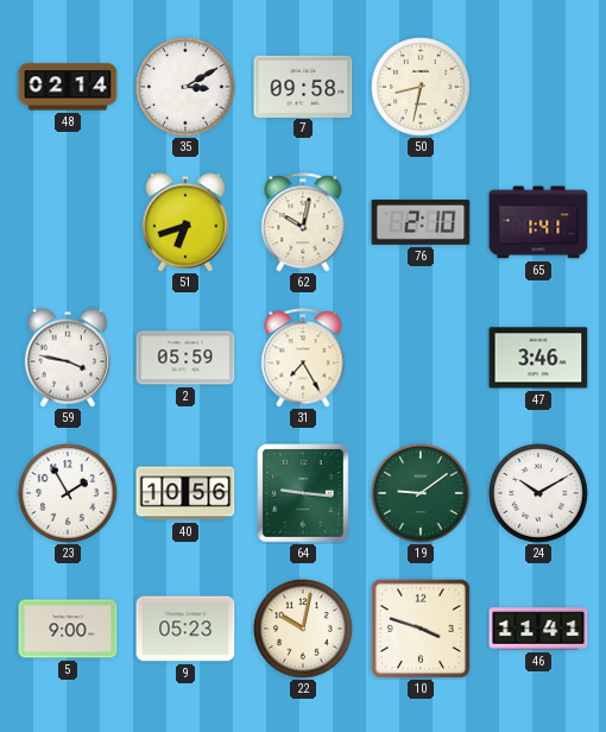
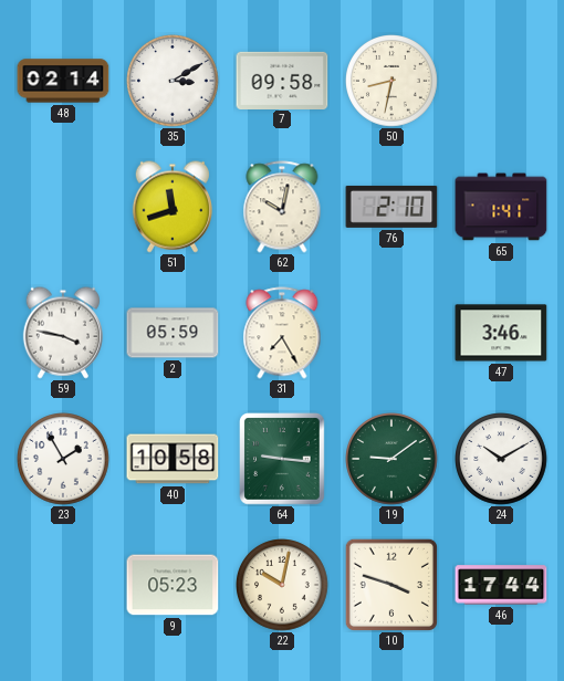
51: 6:42 -> 11:42
40: 10:56 -> 10:58
5: 9:00 -> none
46: 11:41 -> 17:44
